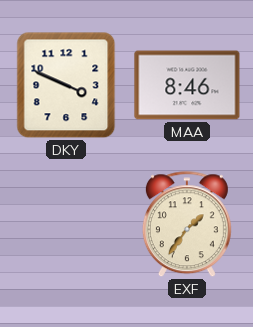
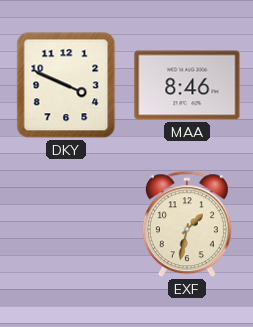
EXF: 1:36 -> 1:32
